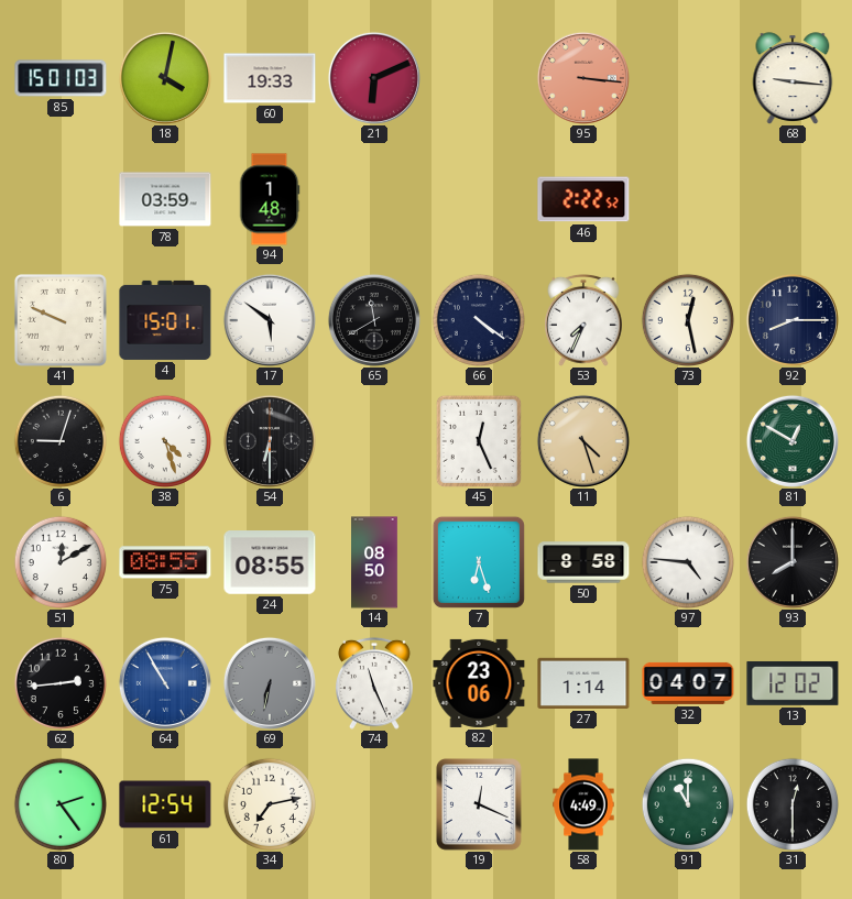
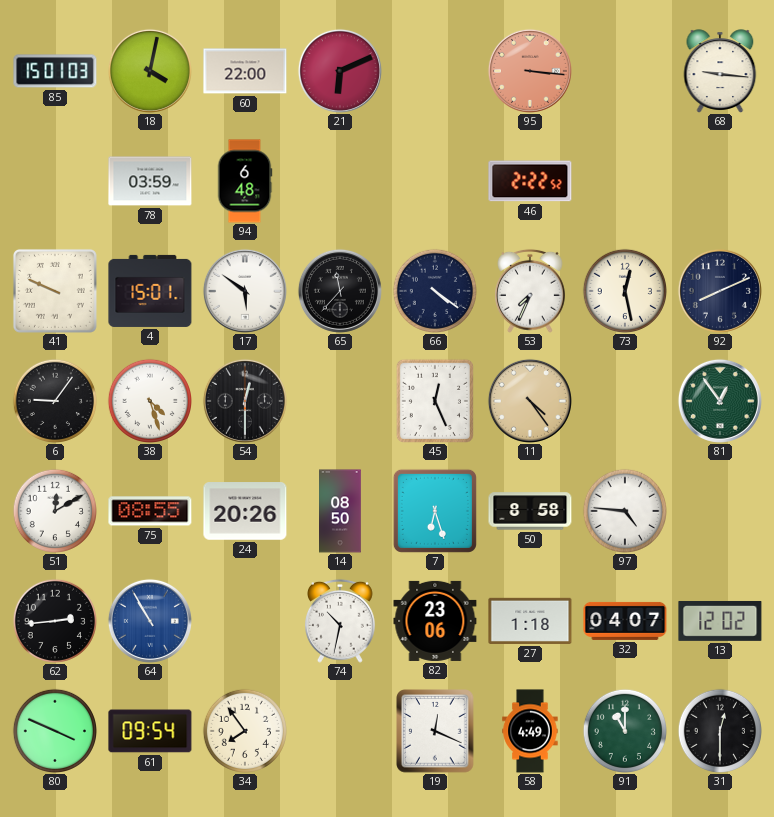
60: 19:33 -> 22:00
94: 1:48 -> 6:48
65: 11:40 -> 11:37
92: 8:15 -> 8:11
6: 9:03 -> 9:06
54: 6:30 -> 12:30
11: 4:27 -> 4:24
81: 12:50 -> 12:54
24: 08:55 -> 20:26
93: 8:00 -> none
69: 6:32 -> none
74: 11:26 -> 10:32
27: 1:14 -> 1:18
80: 2:24 -> 3:49
61: 12:54 -> 09:54
34: 7:13 -> 7:54
